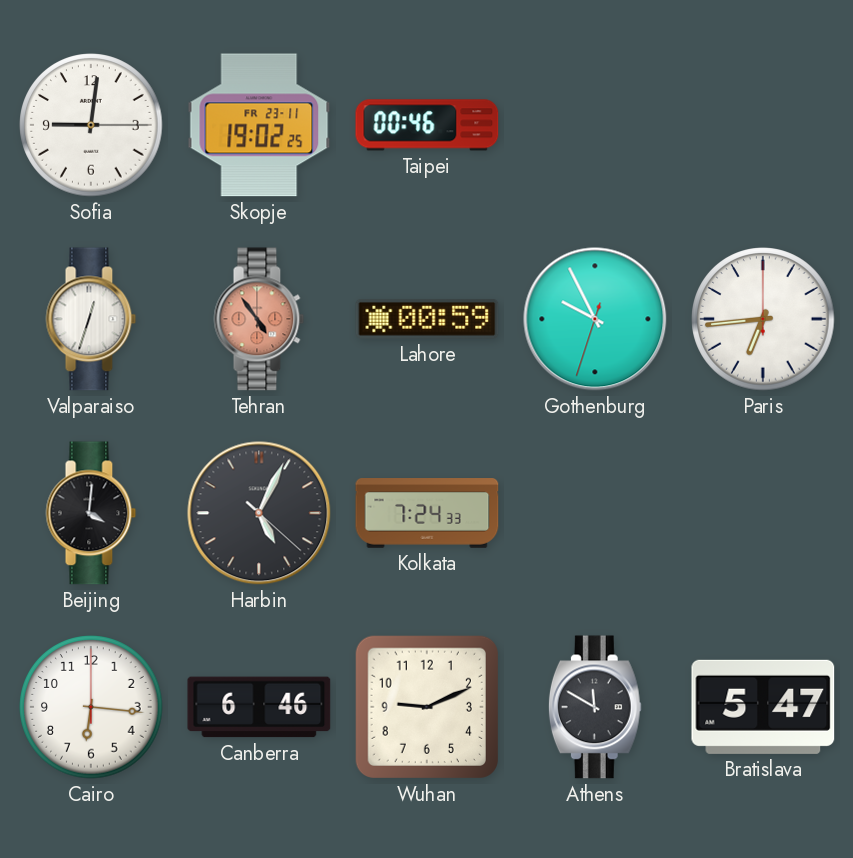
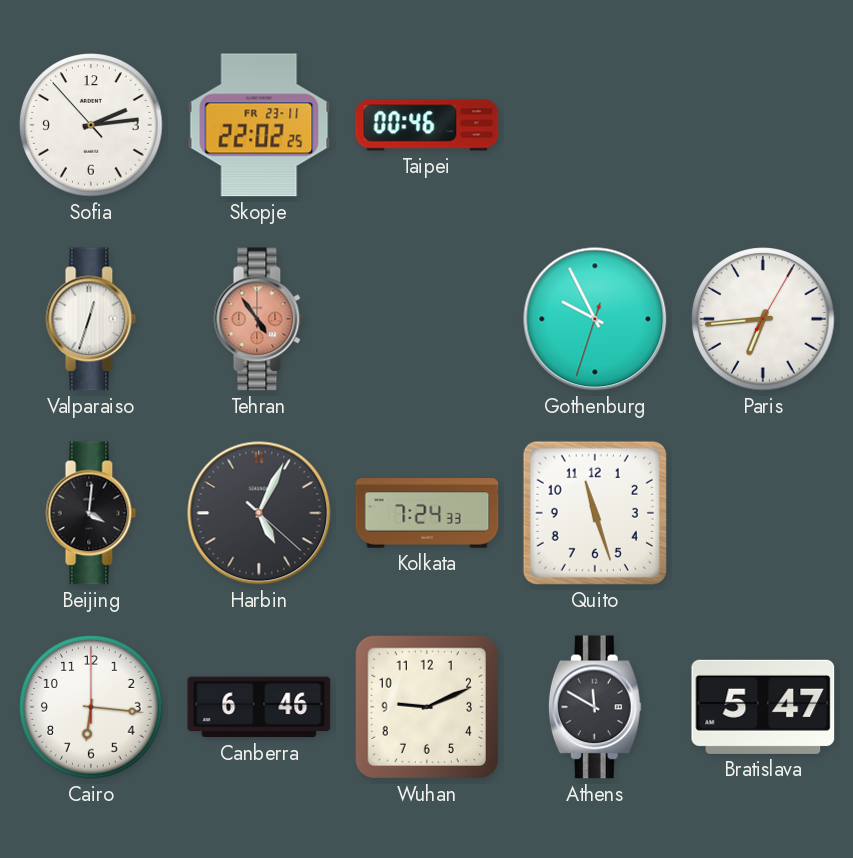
Sofia: 9:01 -> 2:13
Skopje: 19:02 -> 22:02
Lahore: 00:59 -> none
Paris: 6:44:00 -> 6:44:05
Quito: none -> 11:27
